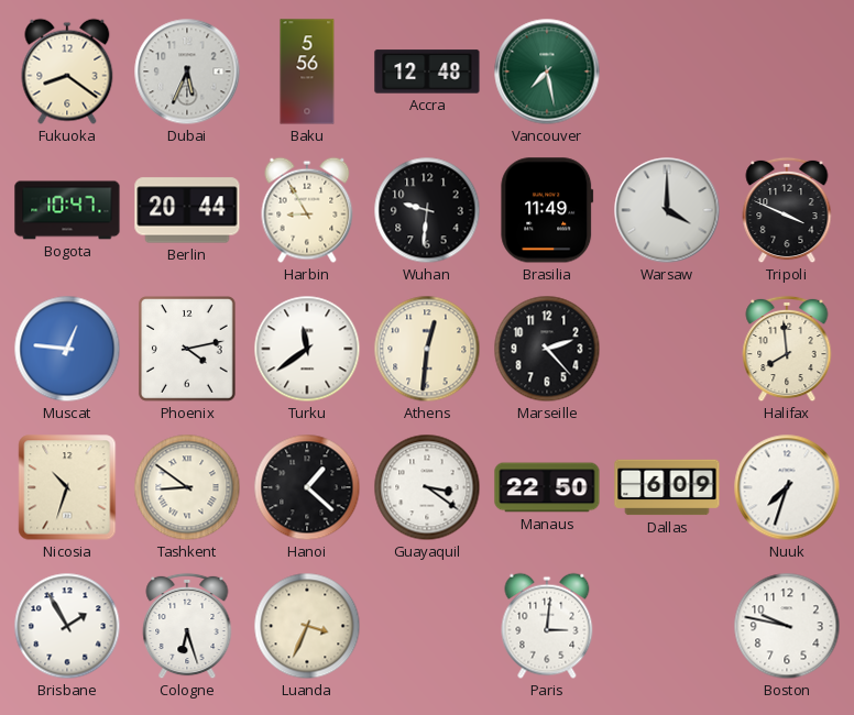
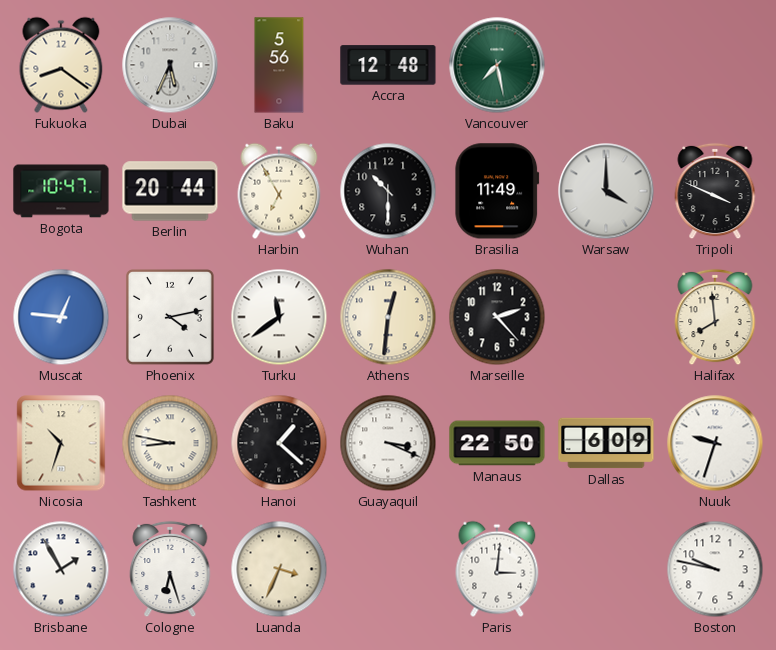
Harbin: 8:55 -> 6:55
Wuhan: 9:31 -> 10:30
Tashkent: 8:51 -> 8:47
Guayaquil: 3:21 -> 3:19
Nuuk: 7:33 -> 9:33
